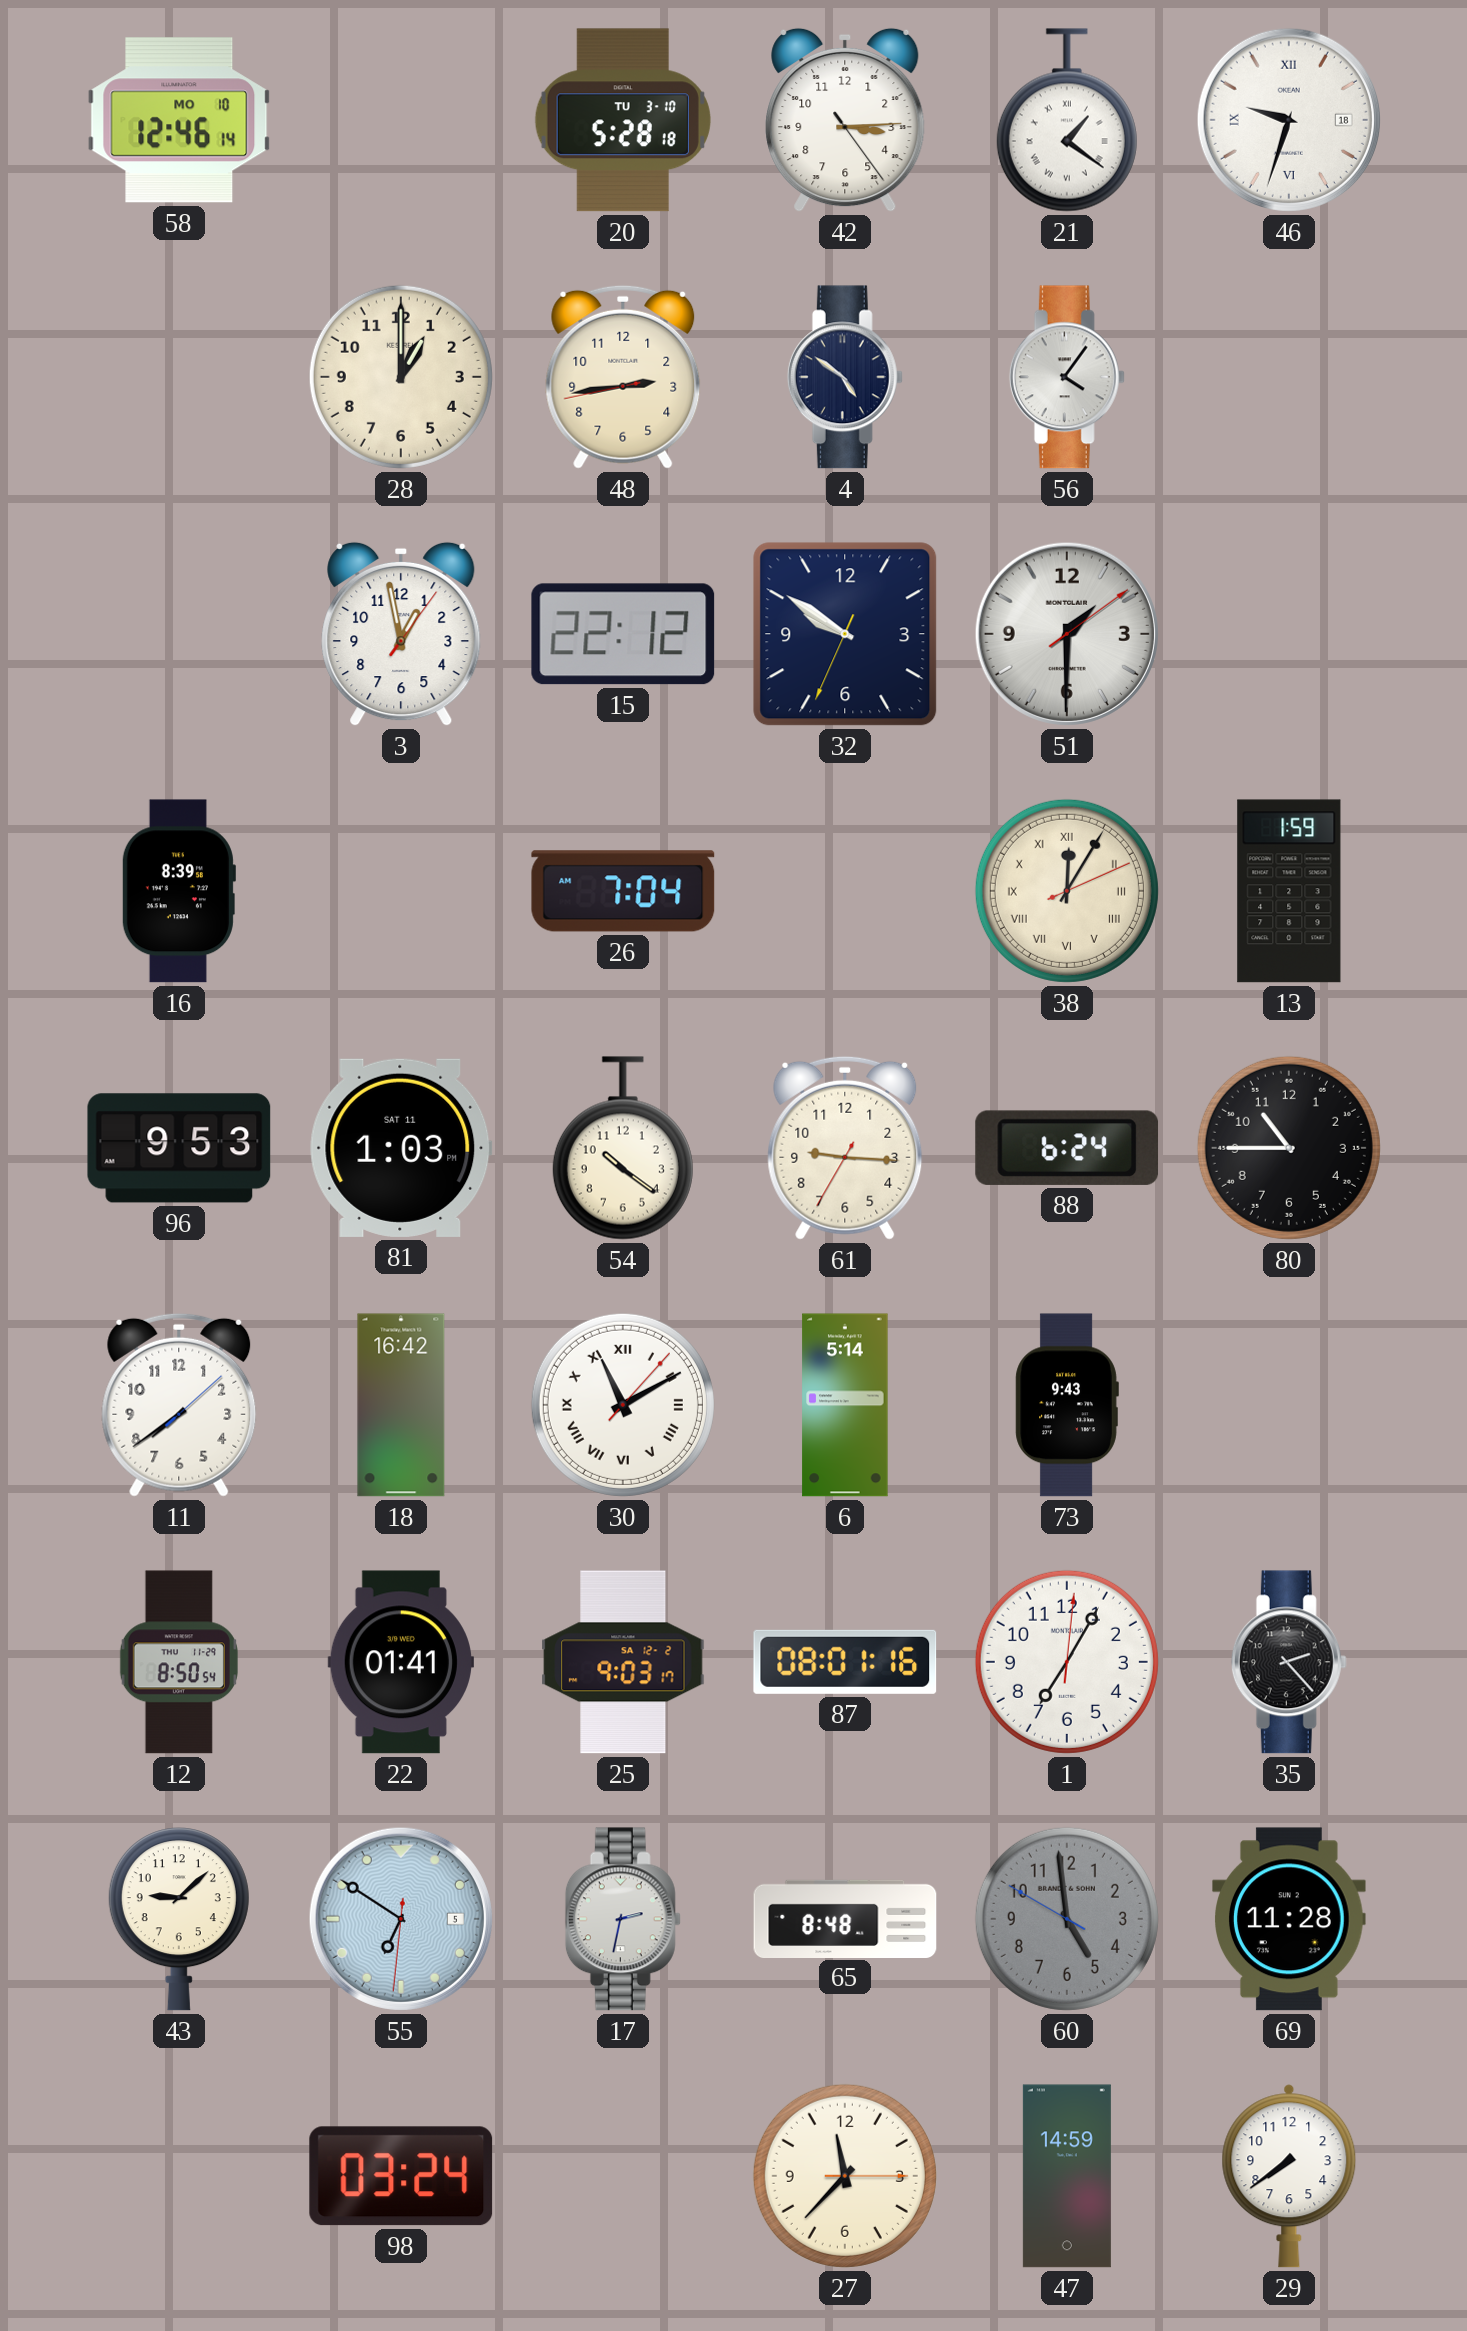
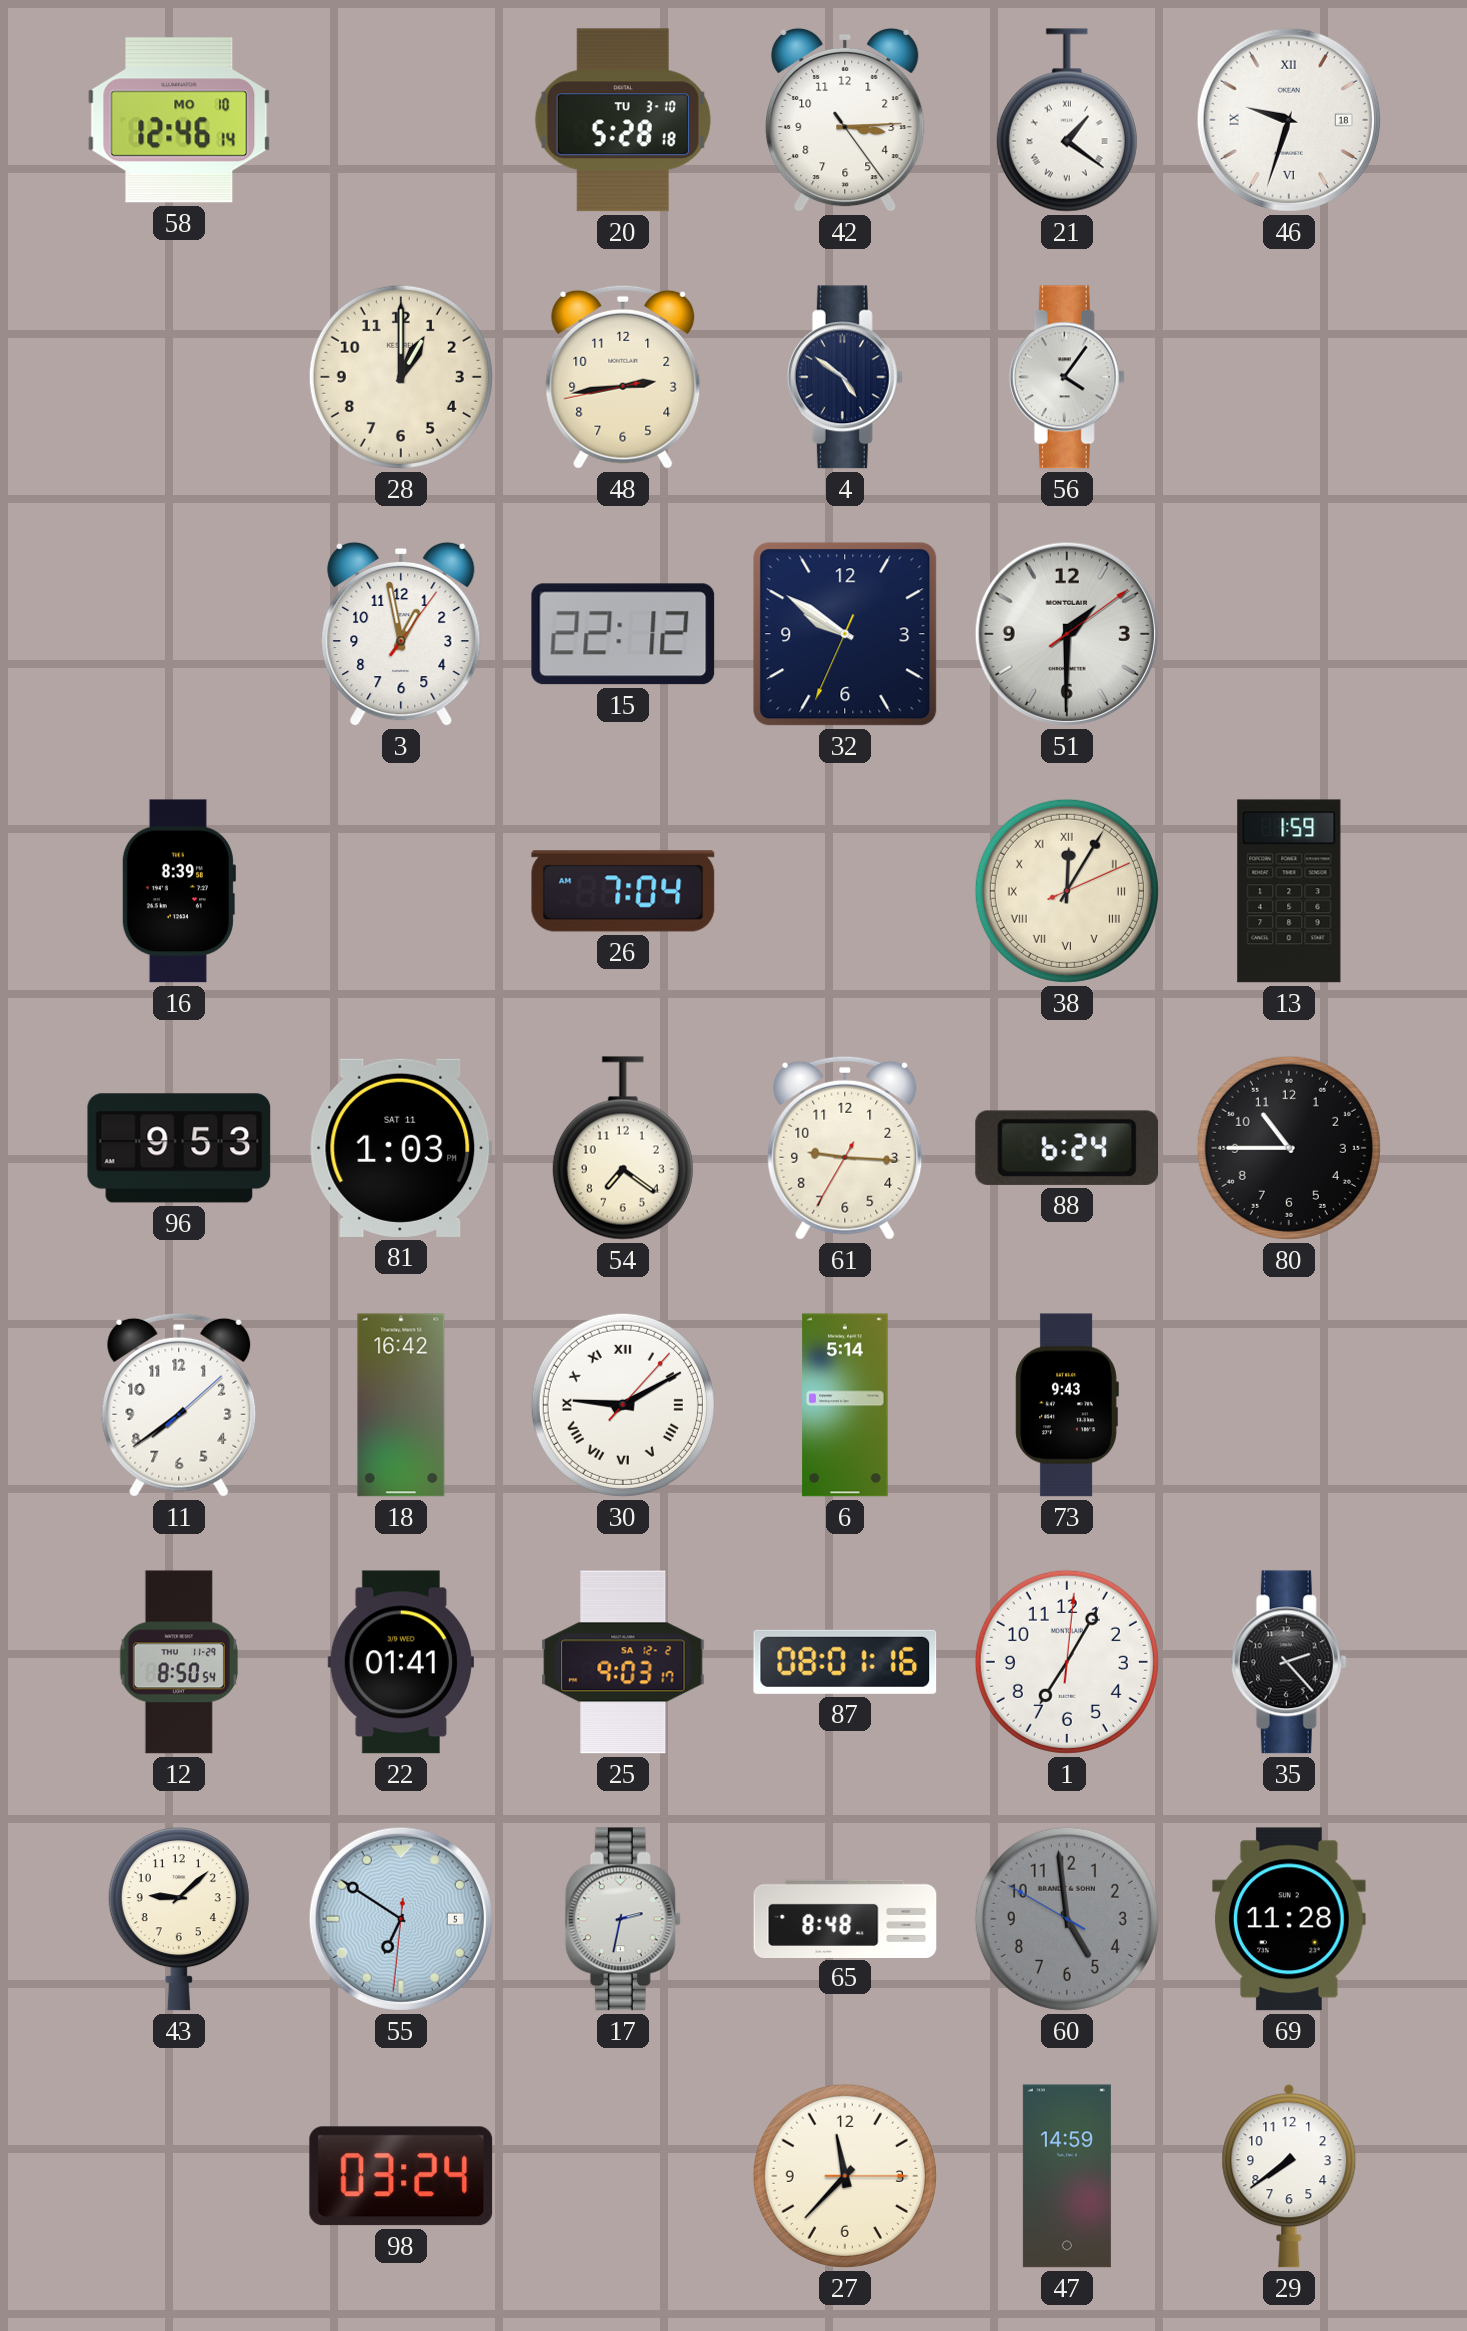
54: 10:21 -> 7:21
30: 11:10 -> 9:10
